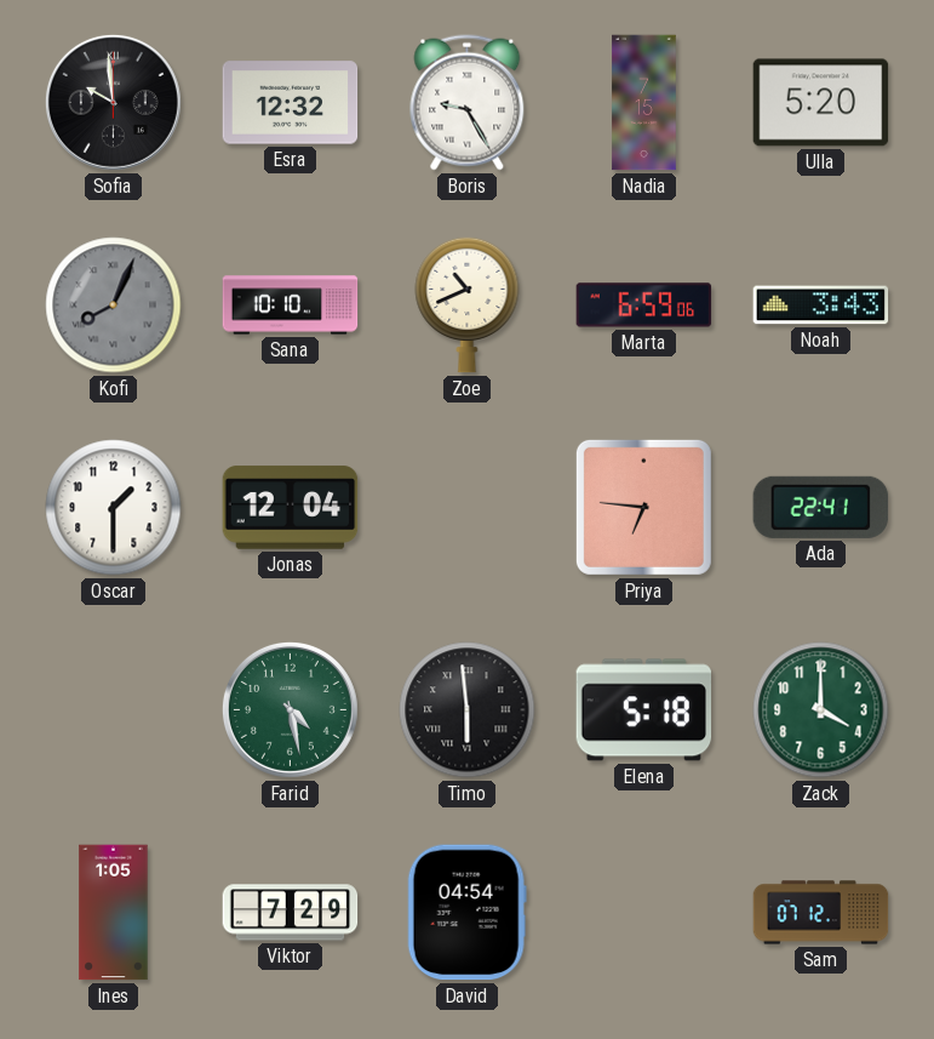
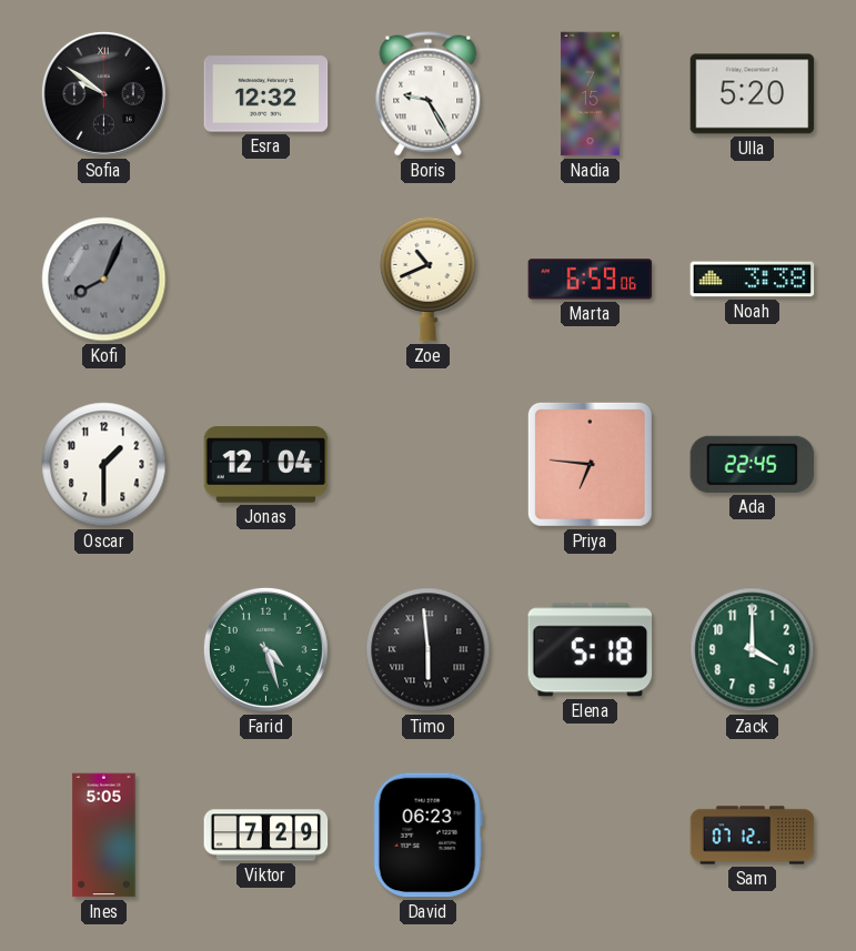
Sofia: 9:59 -> 9:51
Sana: 10:10 -> none
Noah: 3:43 -> 3:38
Ada: 22:41 -> 22:45
Farid: 4:28 -> 4:27
Ines: 1:05 -> 5:05
David: 04:54 -> 06:23
